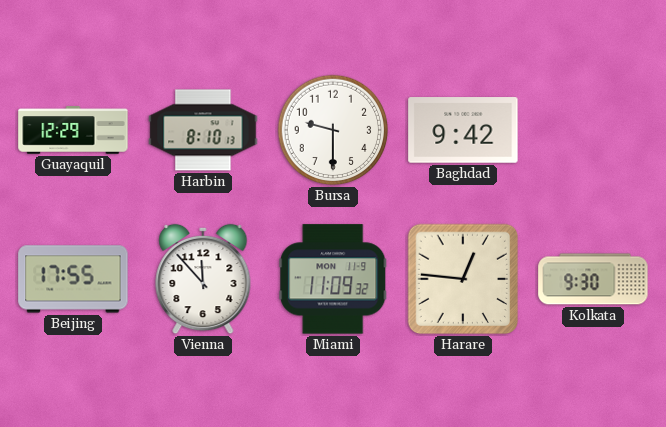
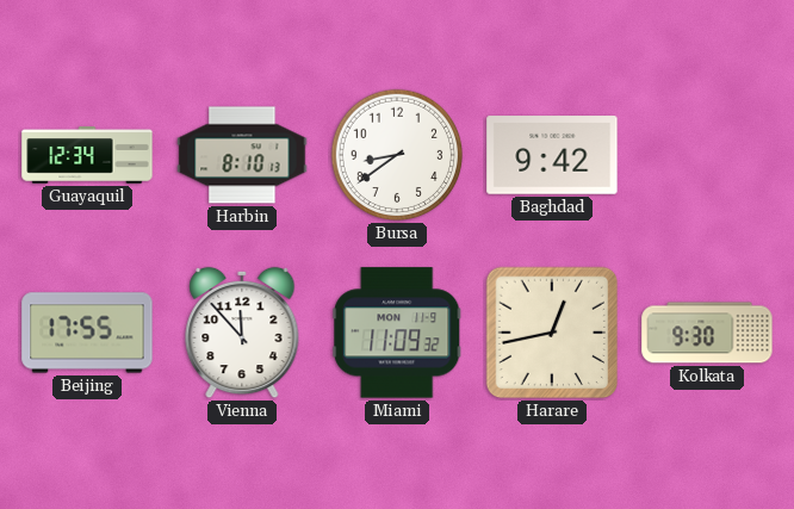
Guayaquil: 12:29 -> 12:34
Bursa: 9:30 -> 8:39
Harare: 12:46 -> 12:43
